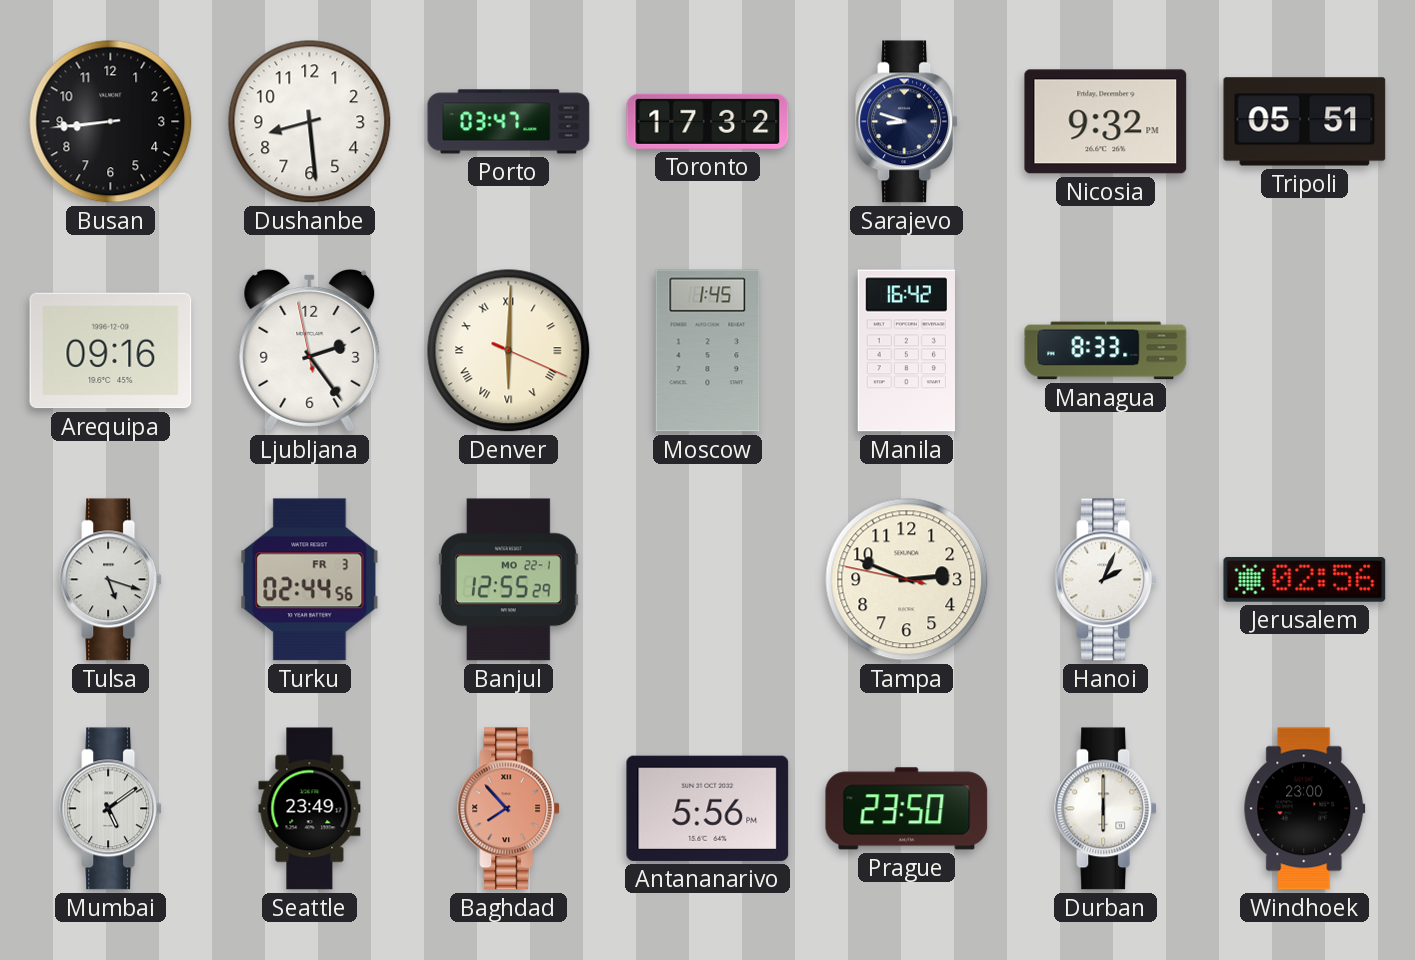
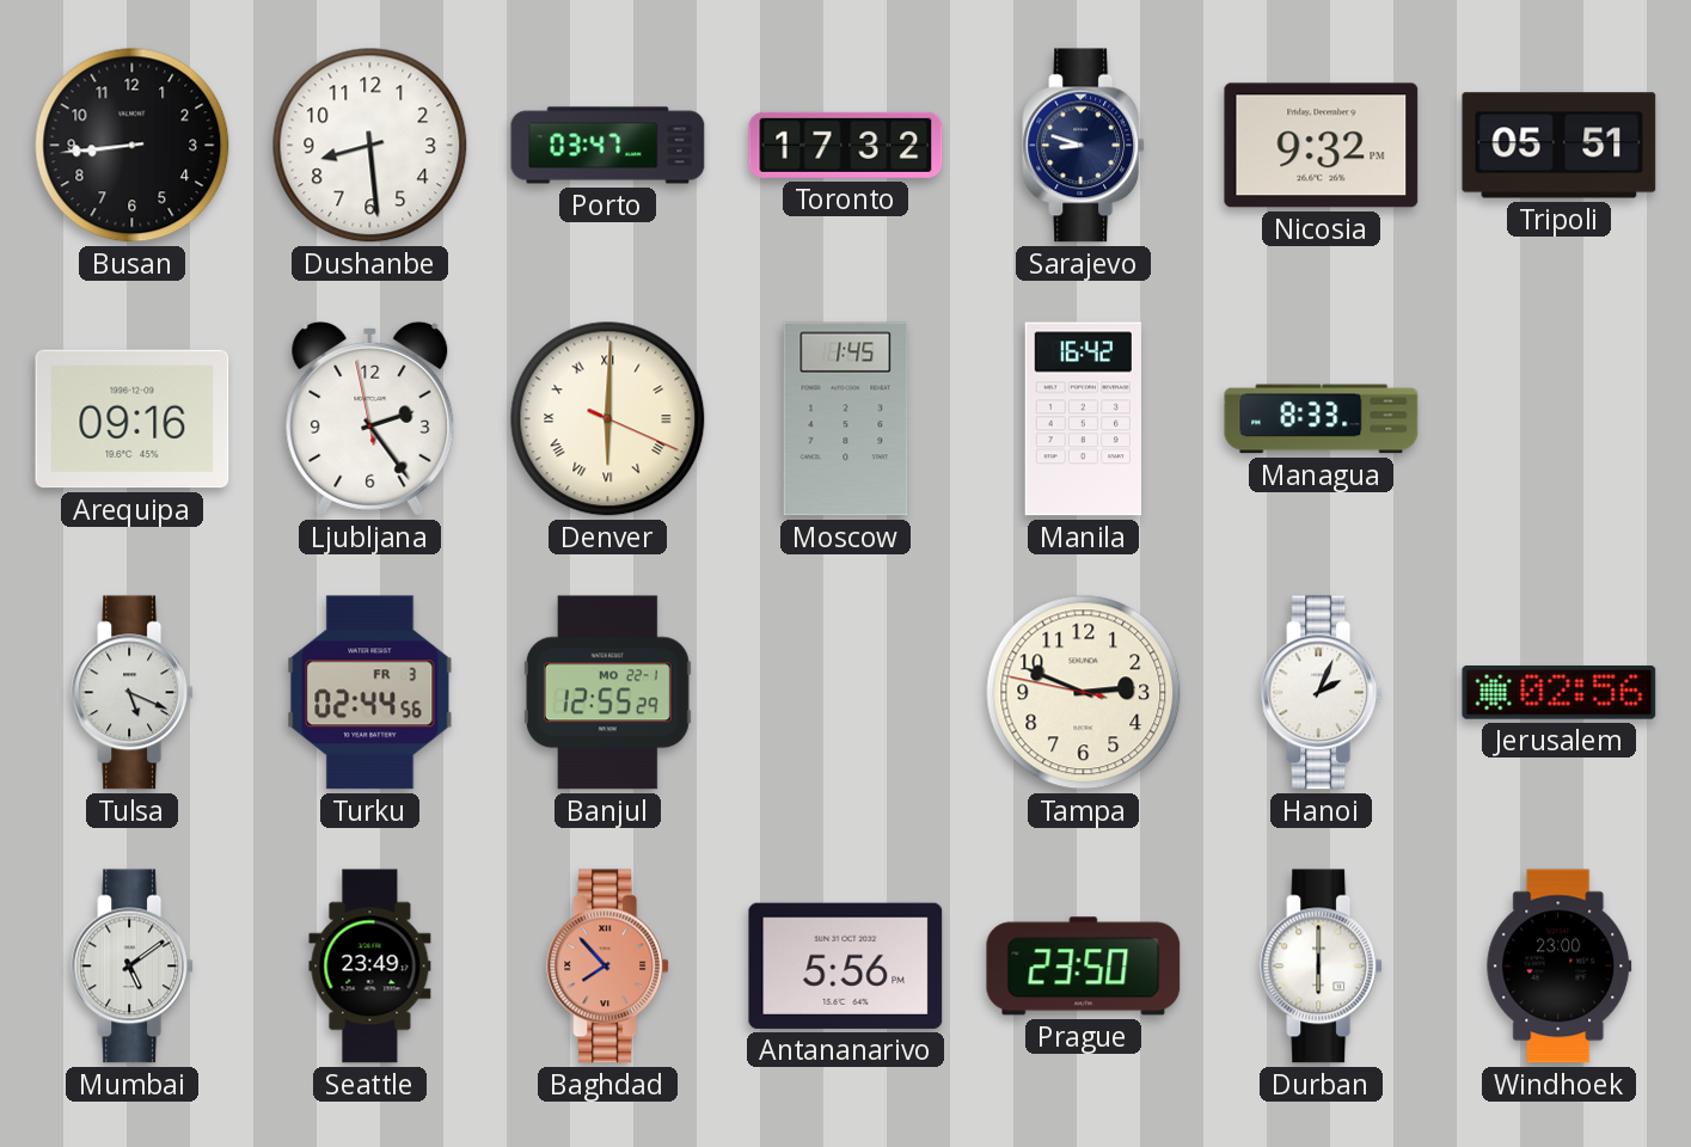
Tulsa: 5:18 -> 5:19
